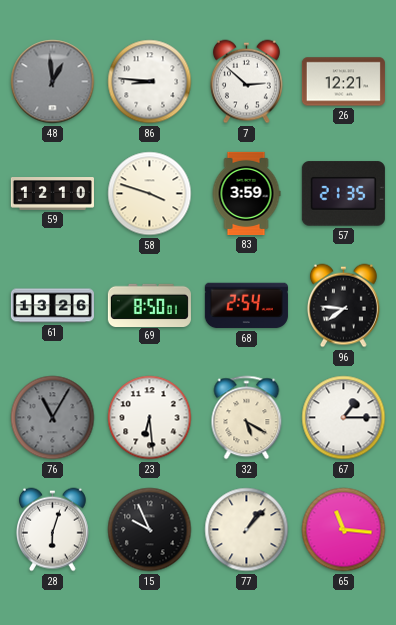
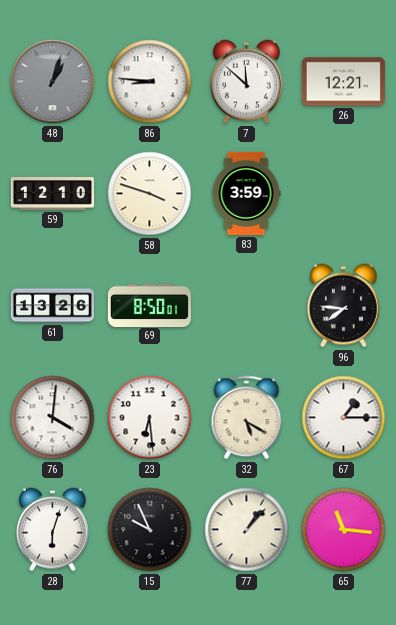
48: 12:59 -> 1:03
7: 2:52 -> 11:52
57: 21:35 -> none
68: 2:54 -> none
76: 11:05 -> 4:01
76 dial: grey -> white
